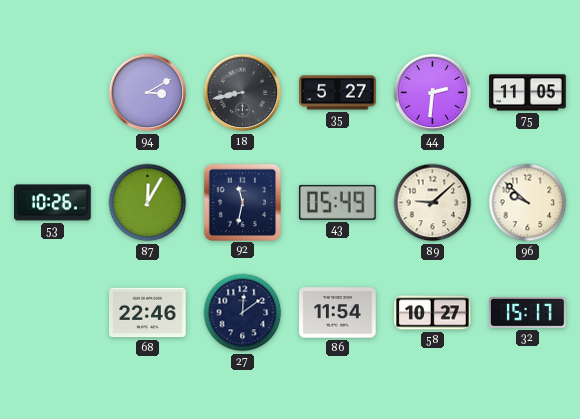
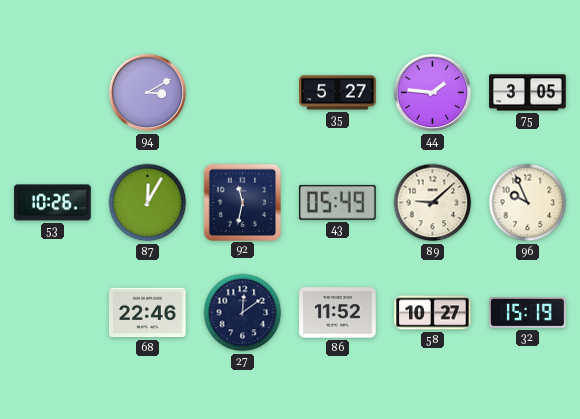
18: 8:43 -> none
44: 2:31 -> 1:46
75: 11:05 -> 3:05
96: 9:52 -> 9:56
86: 11:54 -> 11:52
32: 15:17 -> 15:19
